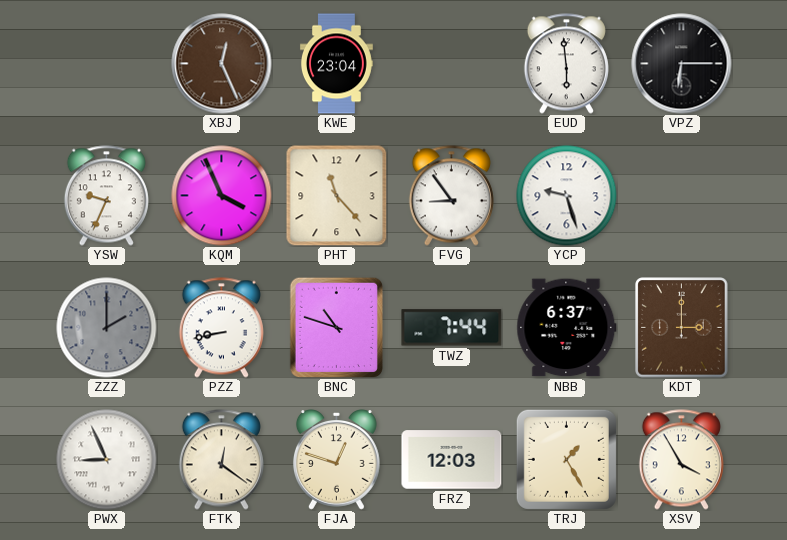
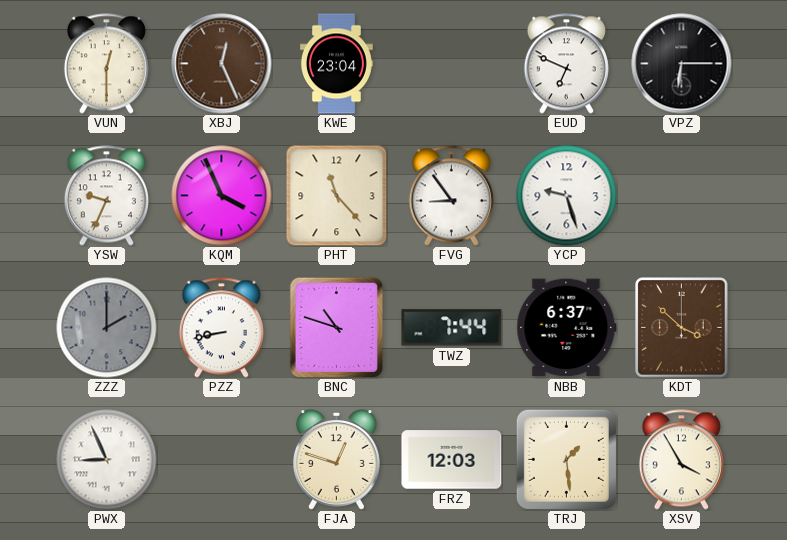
VUN: none -> 12:30
EUD: 5:59 -> 6:49
KDT: 3:00 -> 3:52
FTK: 12:21 -> none
TRJ: 1:25 -> 1:29
